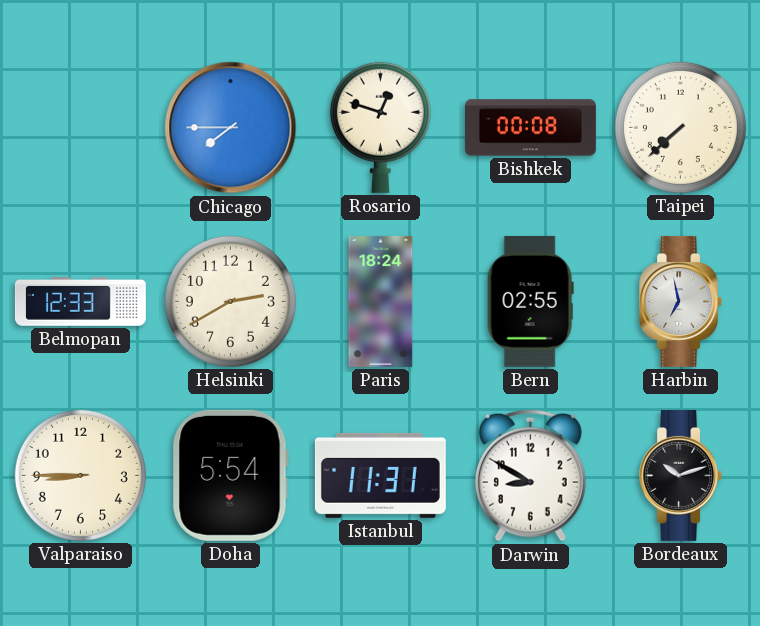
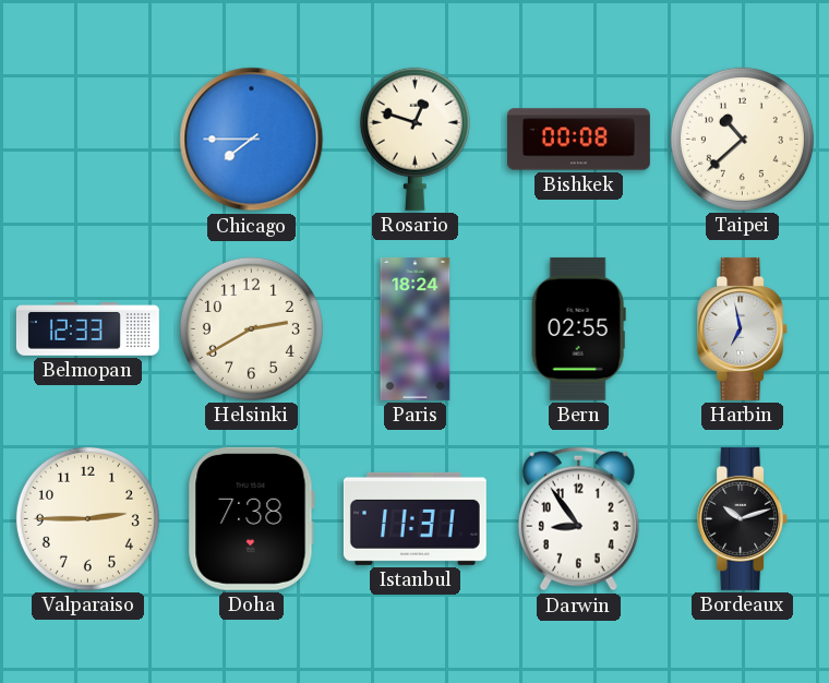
Taipei: 7:38 -> 10:38
Valparaiso: 8:45 -> 2:45
Doha: 5:54 -> 7:38
Darwin: 8:50 -> 8:54
